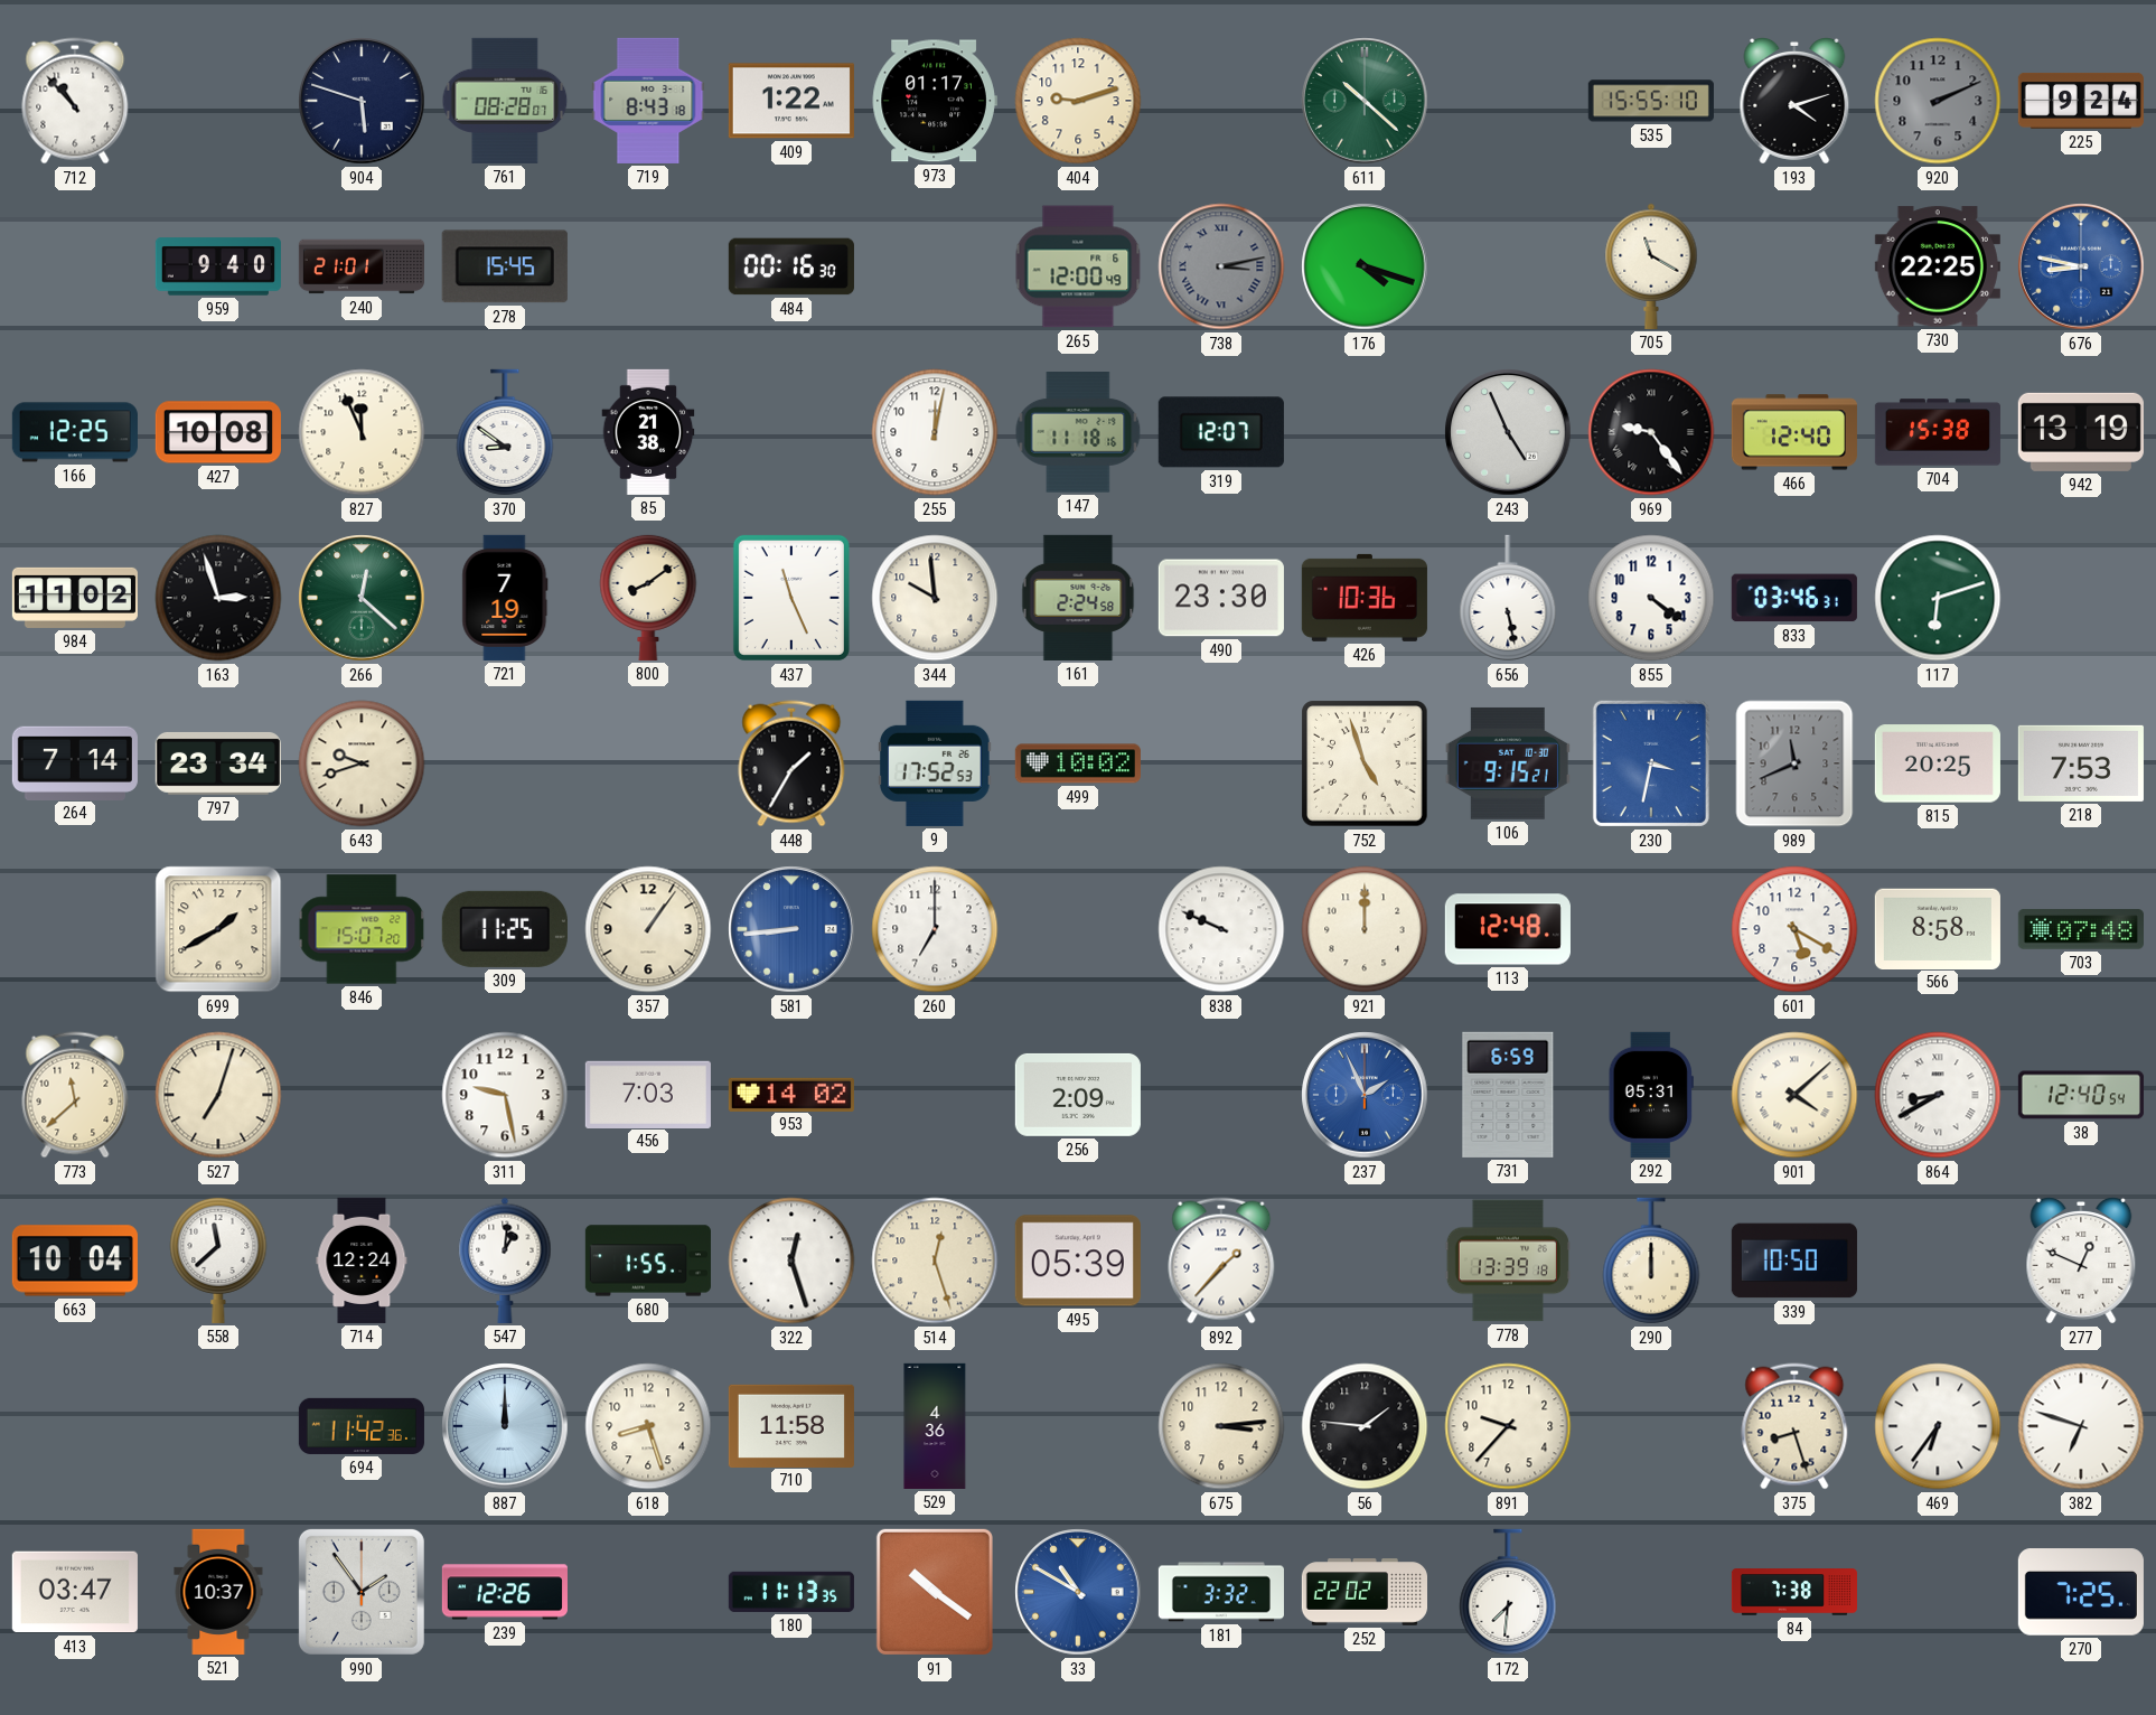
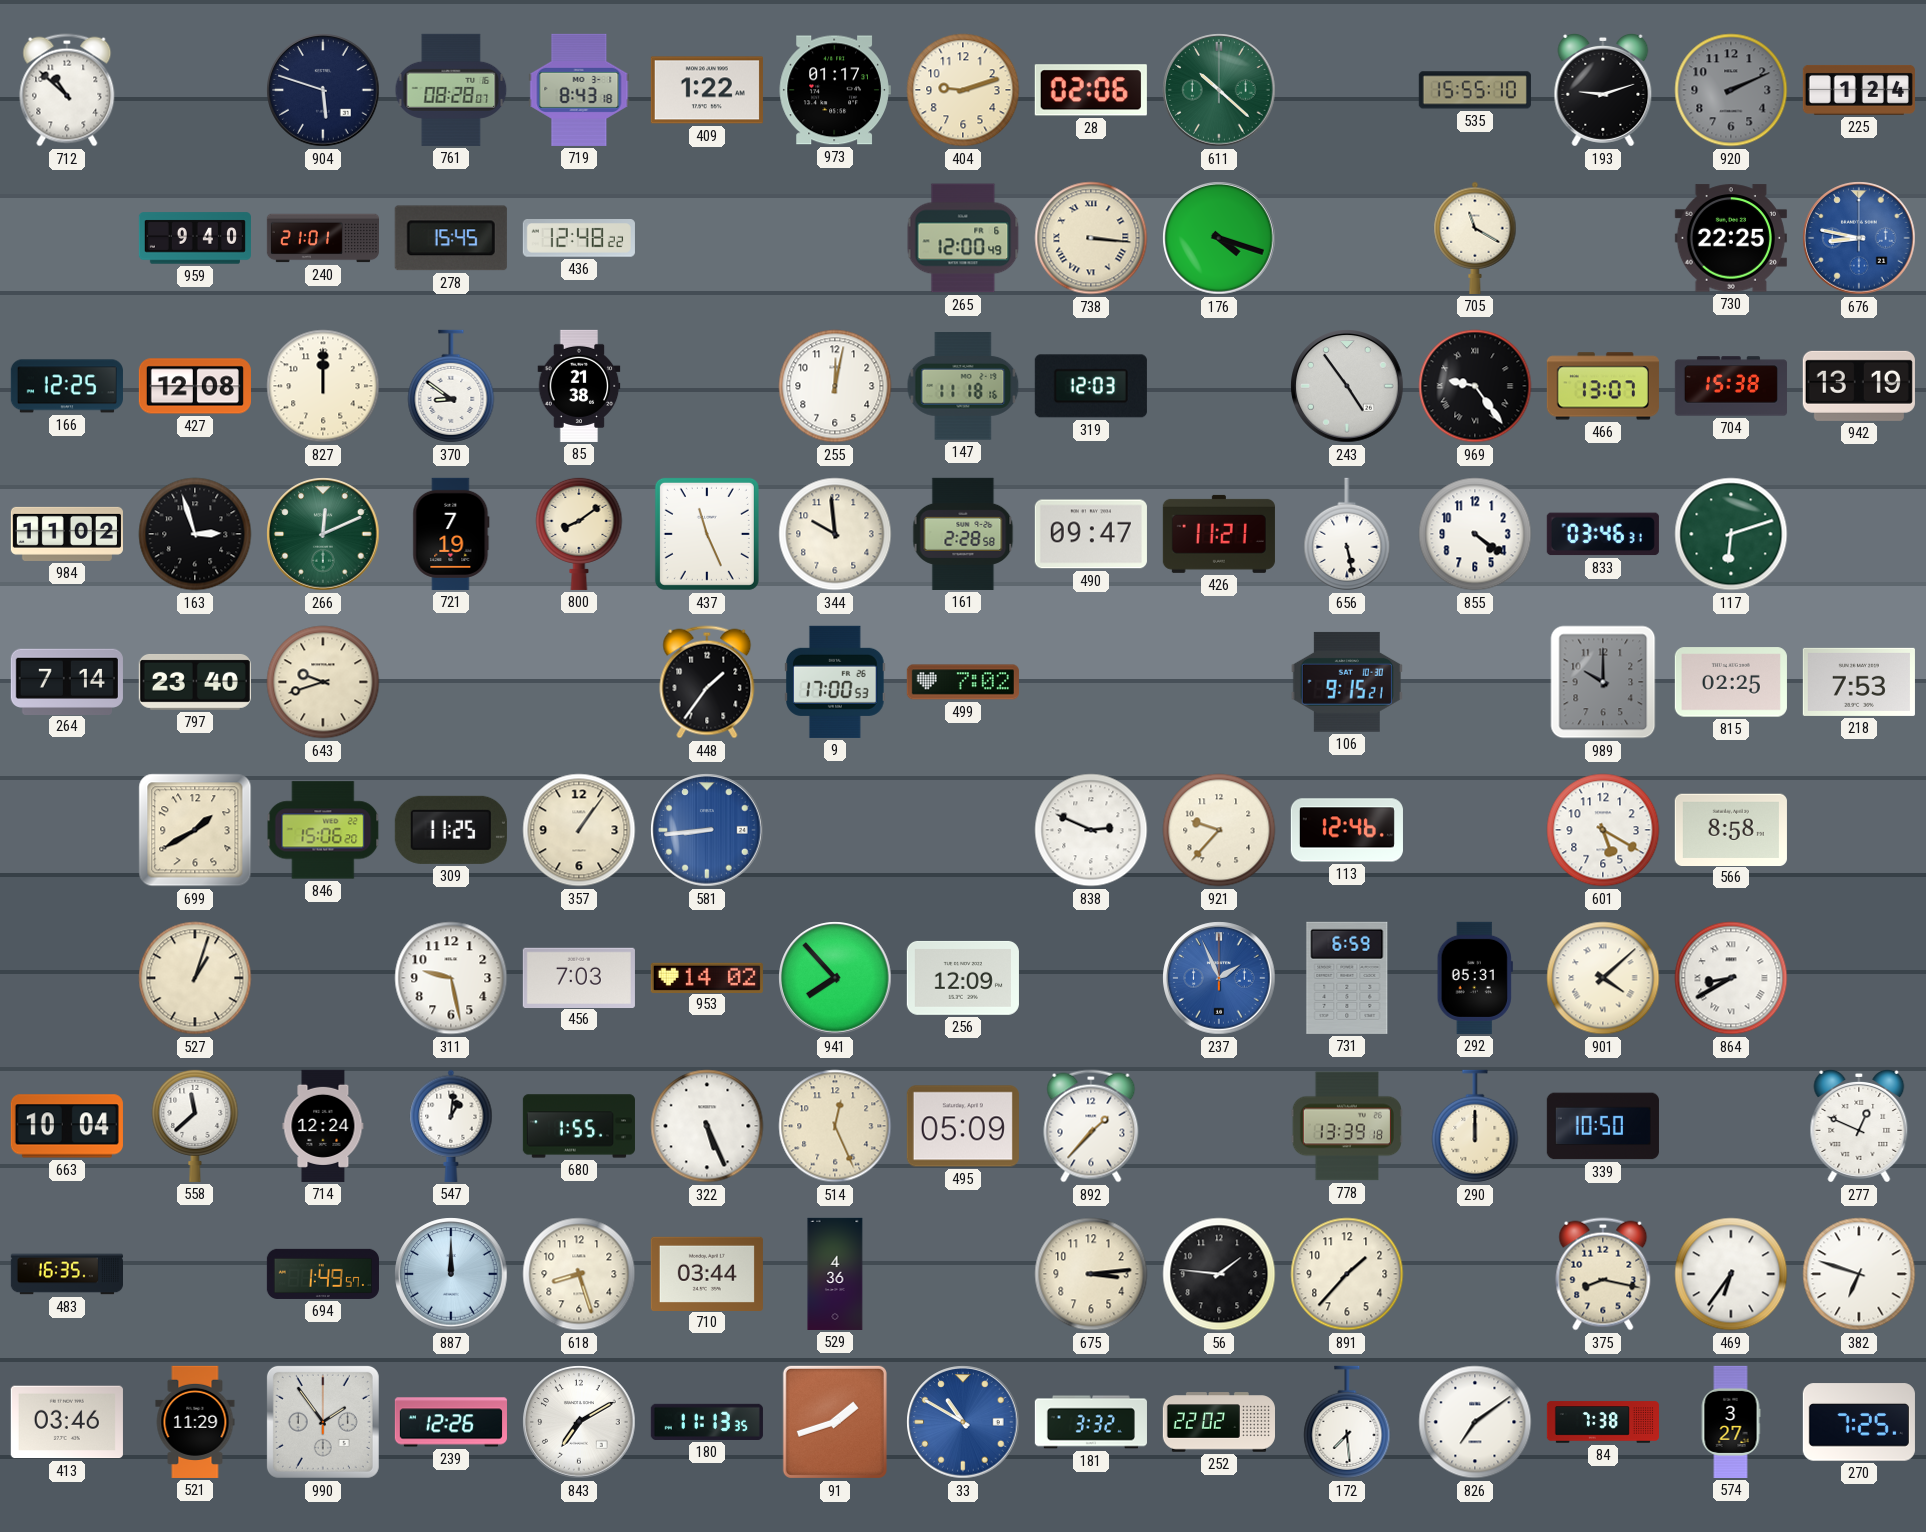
712: 10:53 -> 10:52
28: none -> 02:06
193: 4:12 -> 9:12
225: 9:24 -> 1:24
436: none -> 12:48
484: 00:16 -> none
738: 3:13 -> 3:16
738 dial: grey -> cream
427: 10:08 -> 12:08
827: 11:56 -> 12:00
319: 12:07 -> 12:03
243: 4:56 -> 4:54
466: 12:40 -> 13:07
266: 12:22 -> 12:11
161: 2:24 -> 2:28
490: 23:30 -> 09:47
426: 10:36 -> 11:21
797: 23:34 -> 23:40
448: 1:35 -> 1:36
9: 17:52 -> 17:00
499: 10:02 -> 7:02
752: 4:57 -> none
230: 3:32 -> none
989: 11:41 -> 10:00
815: 20:25 -> 02:25
846: 15:07 -> 15:06
260: 7:00 -> none
838: 9:49 -> 2:49
921: 12:00 -> 9:37
113: 12:48 -> 12:46
703: 07:48 -> none
773: 11:38 -> none
527: 7:03 -> 1:03
941: none -> 7:53
256: 2:09 -> 12:09
38: 12:40 -> none
322: 12:27 -> 5:26
514: 12:27 -> 12:26
495: 05:39 -> 05:09
483: none -> 16:35
694: 11:42 -> 1:49
710: 11:58 -> 03:44
891: 9:37 -> 1:37
375: 8:27 -> 8:17
413: 03:47 -> 03:46
521: 10:37 -> 11:29
843: none -> 7:10
91: 10:21 -> 1:42
172: 7:31 -> 7:29
826: none -> 7:09
574: none -> 3:27
